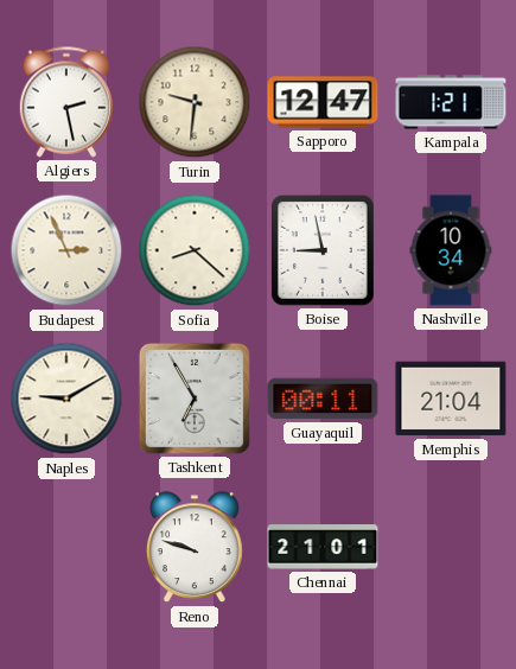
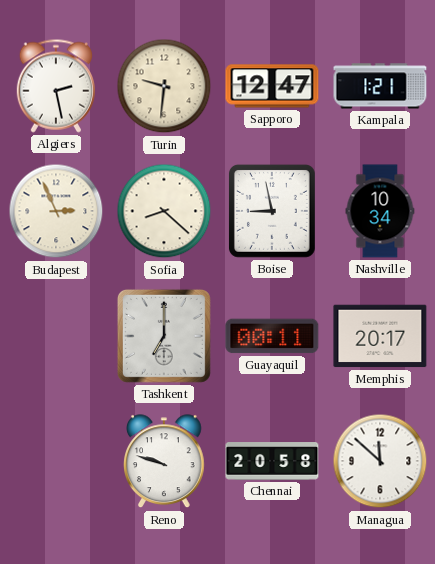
Naples: 9:10 -> none
Tashkent: 6:55 -> 7:00
Memphis: 21:04 -> 20:17
Chennai: 21:01 -> 20:58
Managua: none -> 11:52
